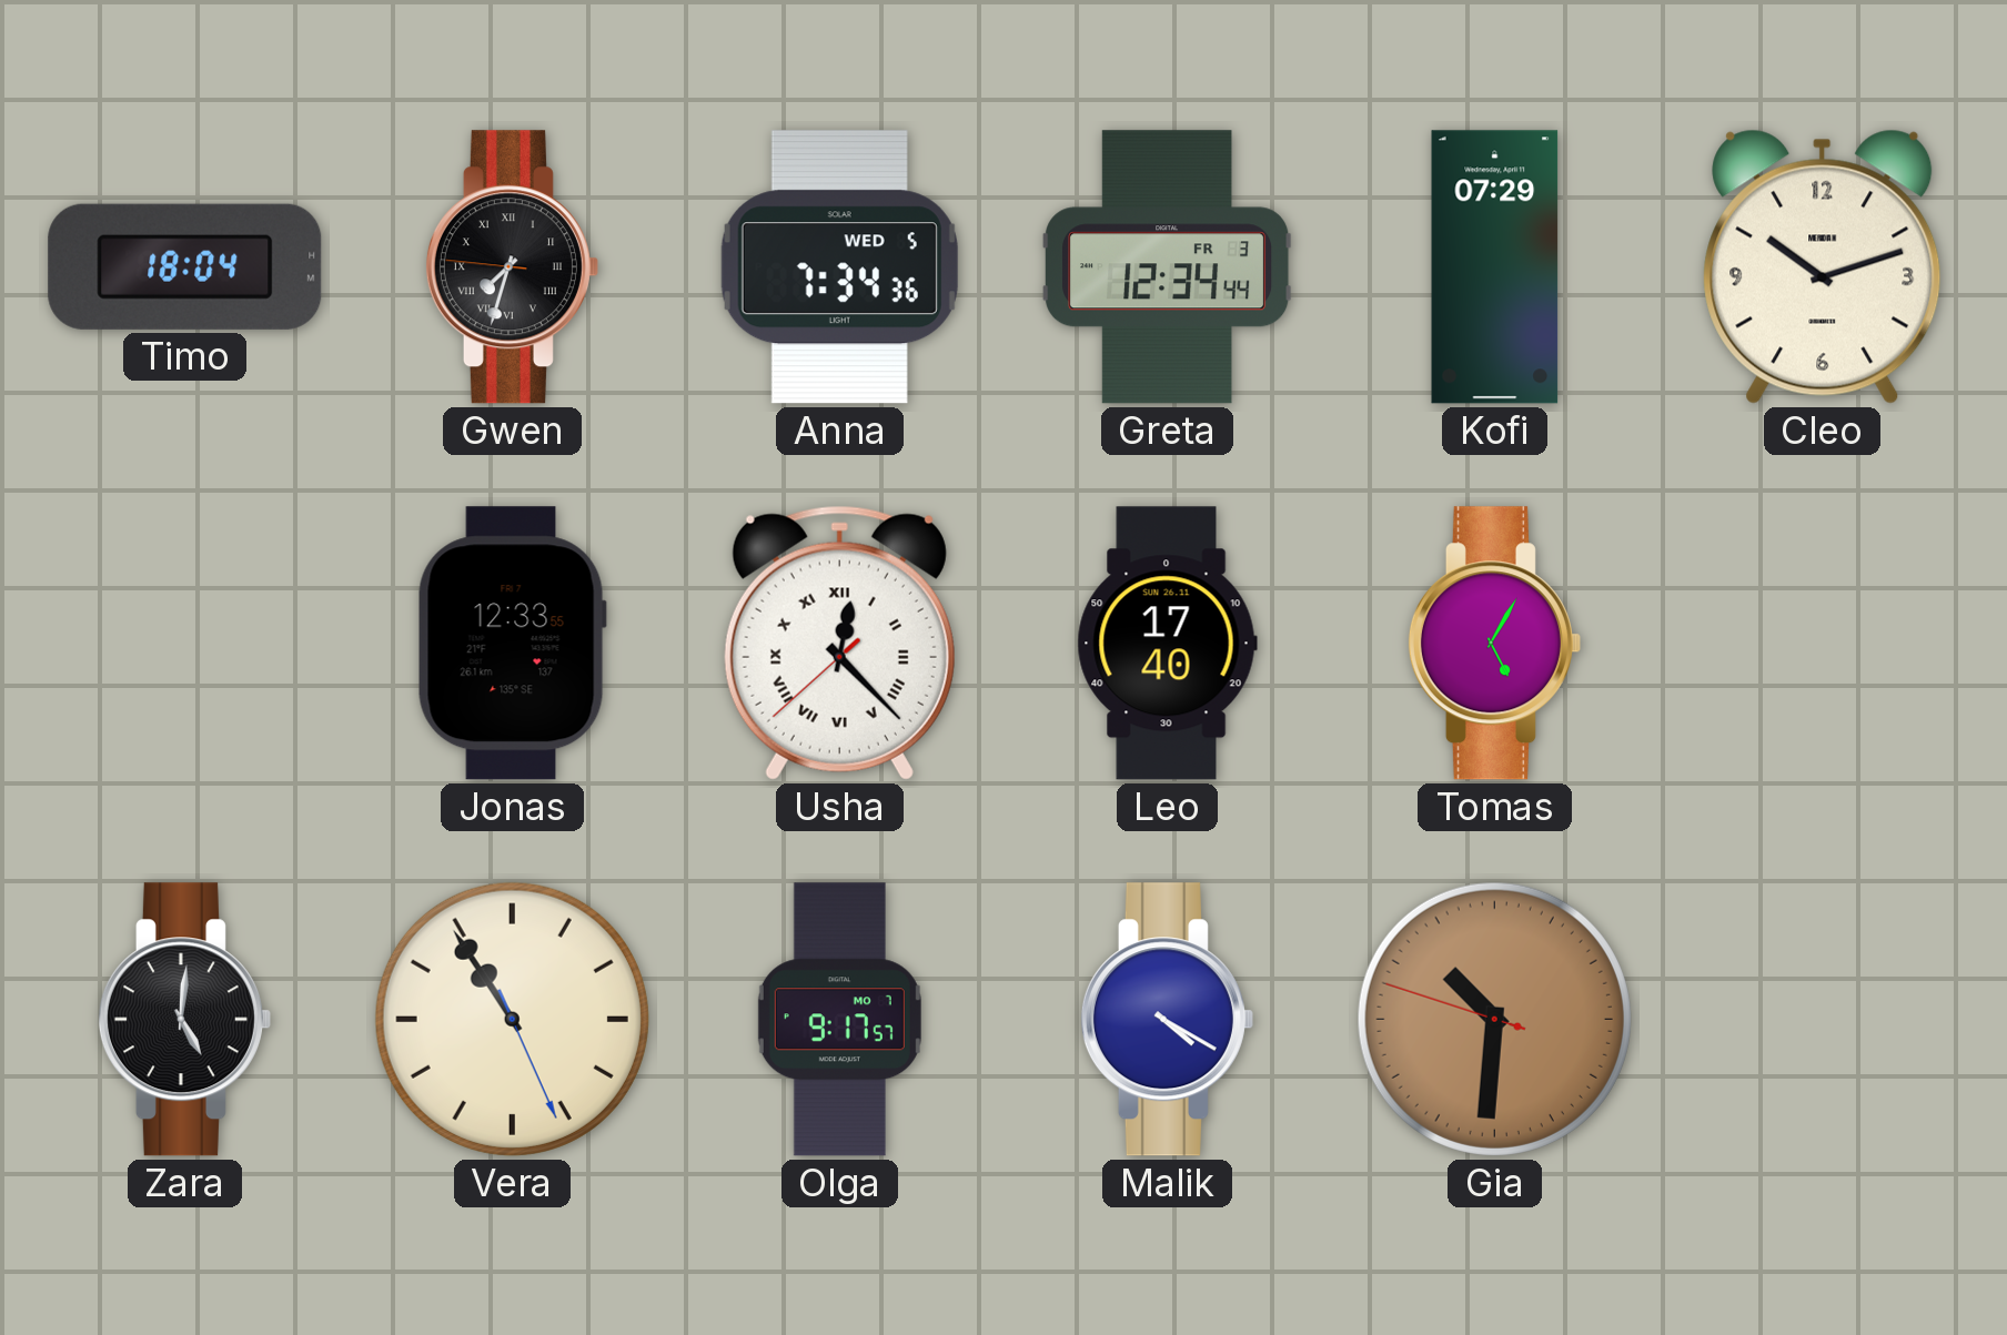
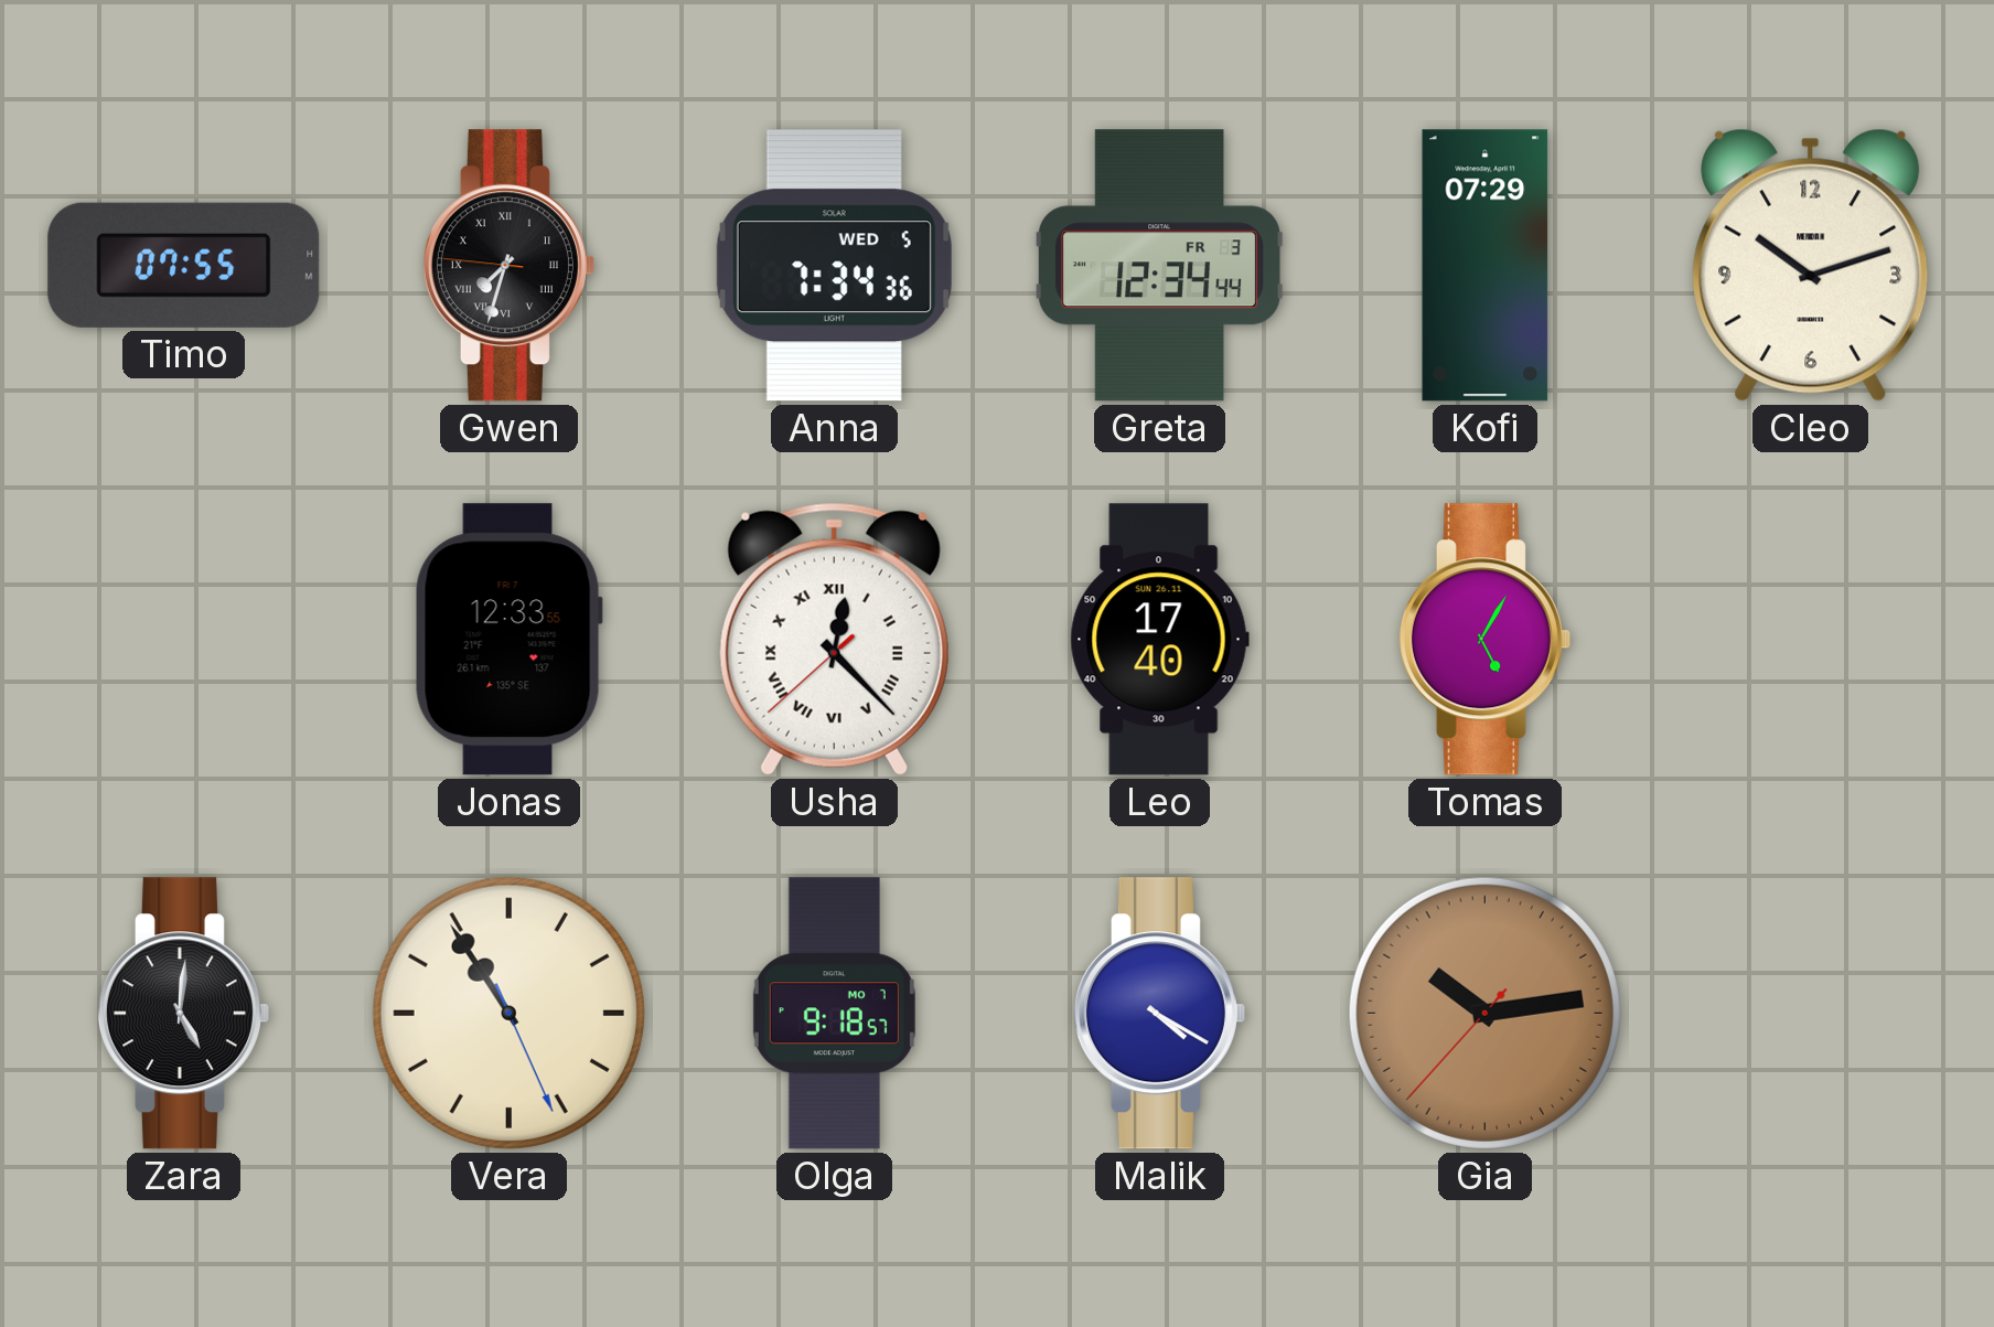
Timo: 18:04 -> 07:55
Olga: 9:17 -> 9:18
Gia: 10:30 -> 10:13
